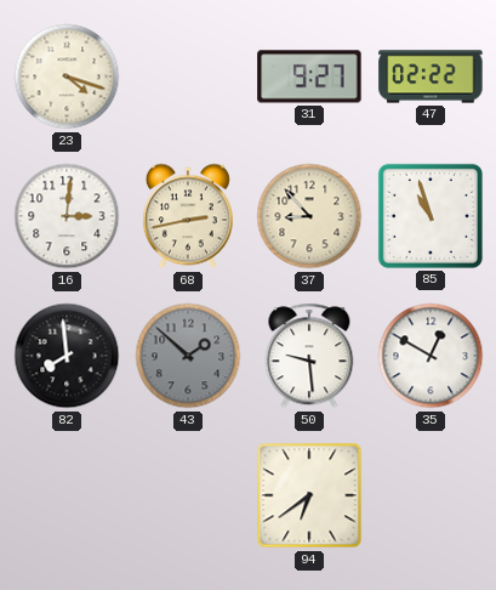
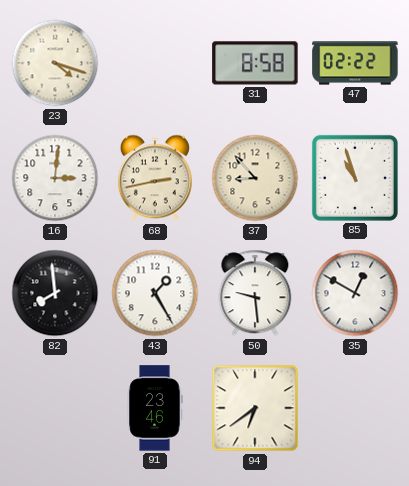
31: 9:27 -> 8:58
43: 1:52 -> 1:25
43 dial: grey -> white
91: none -> 23:46
